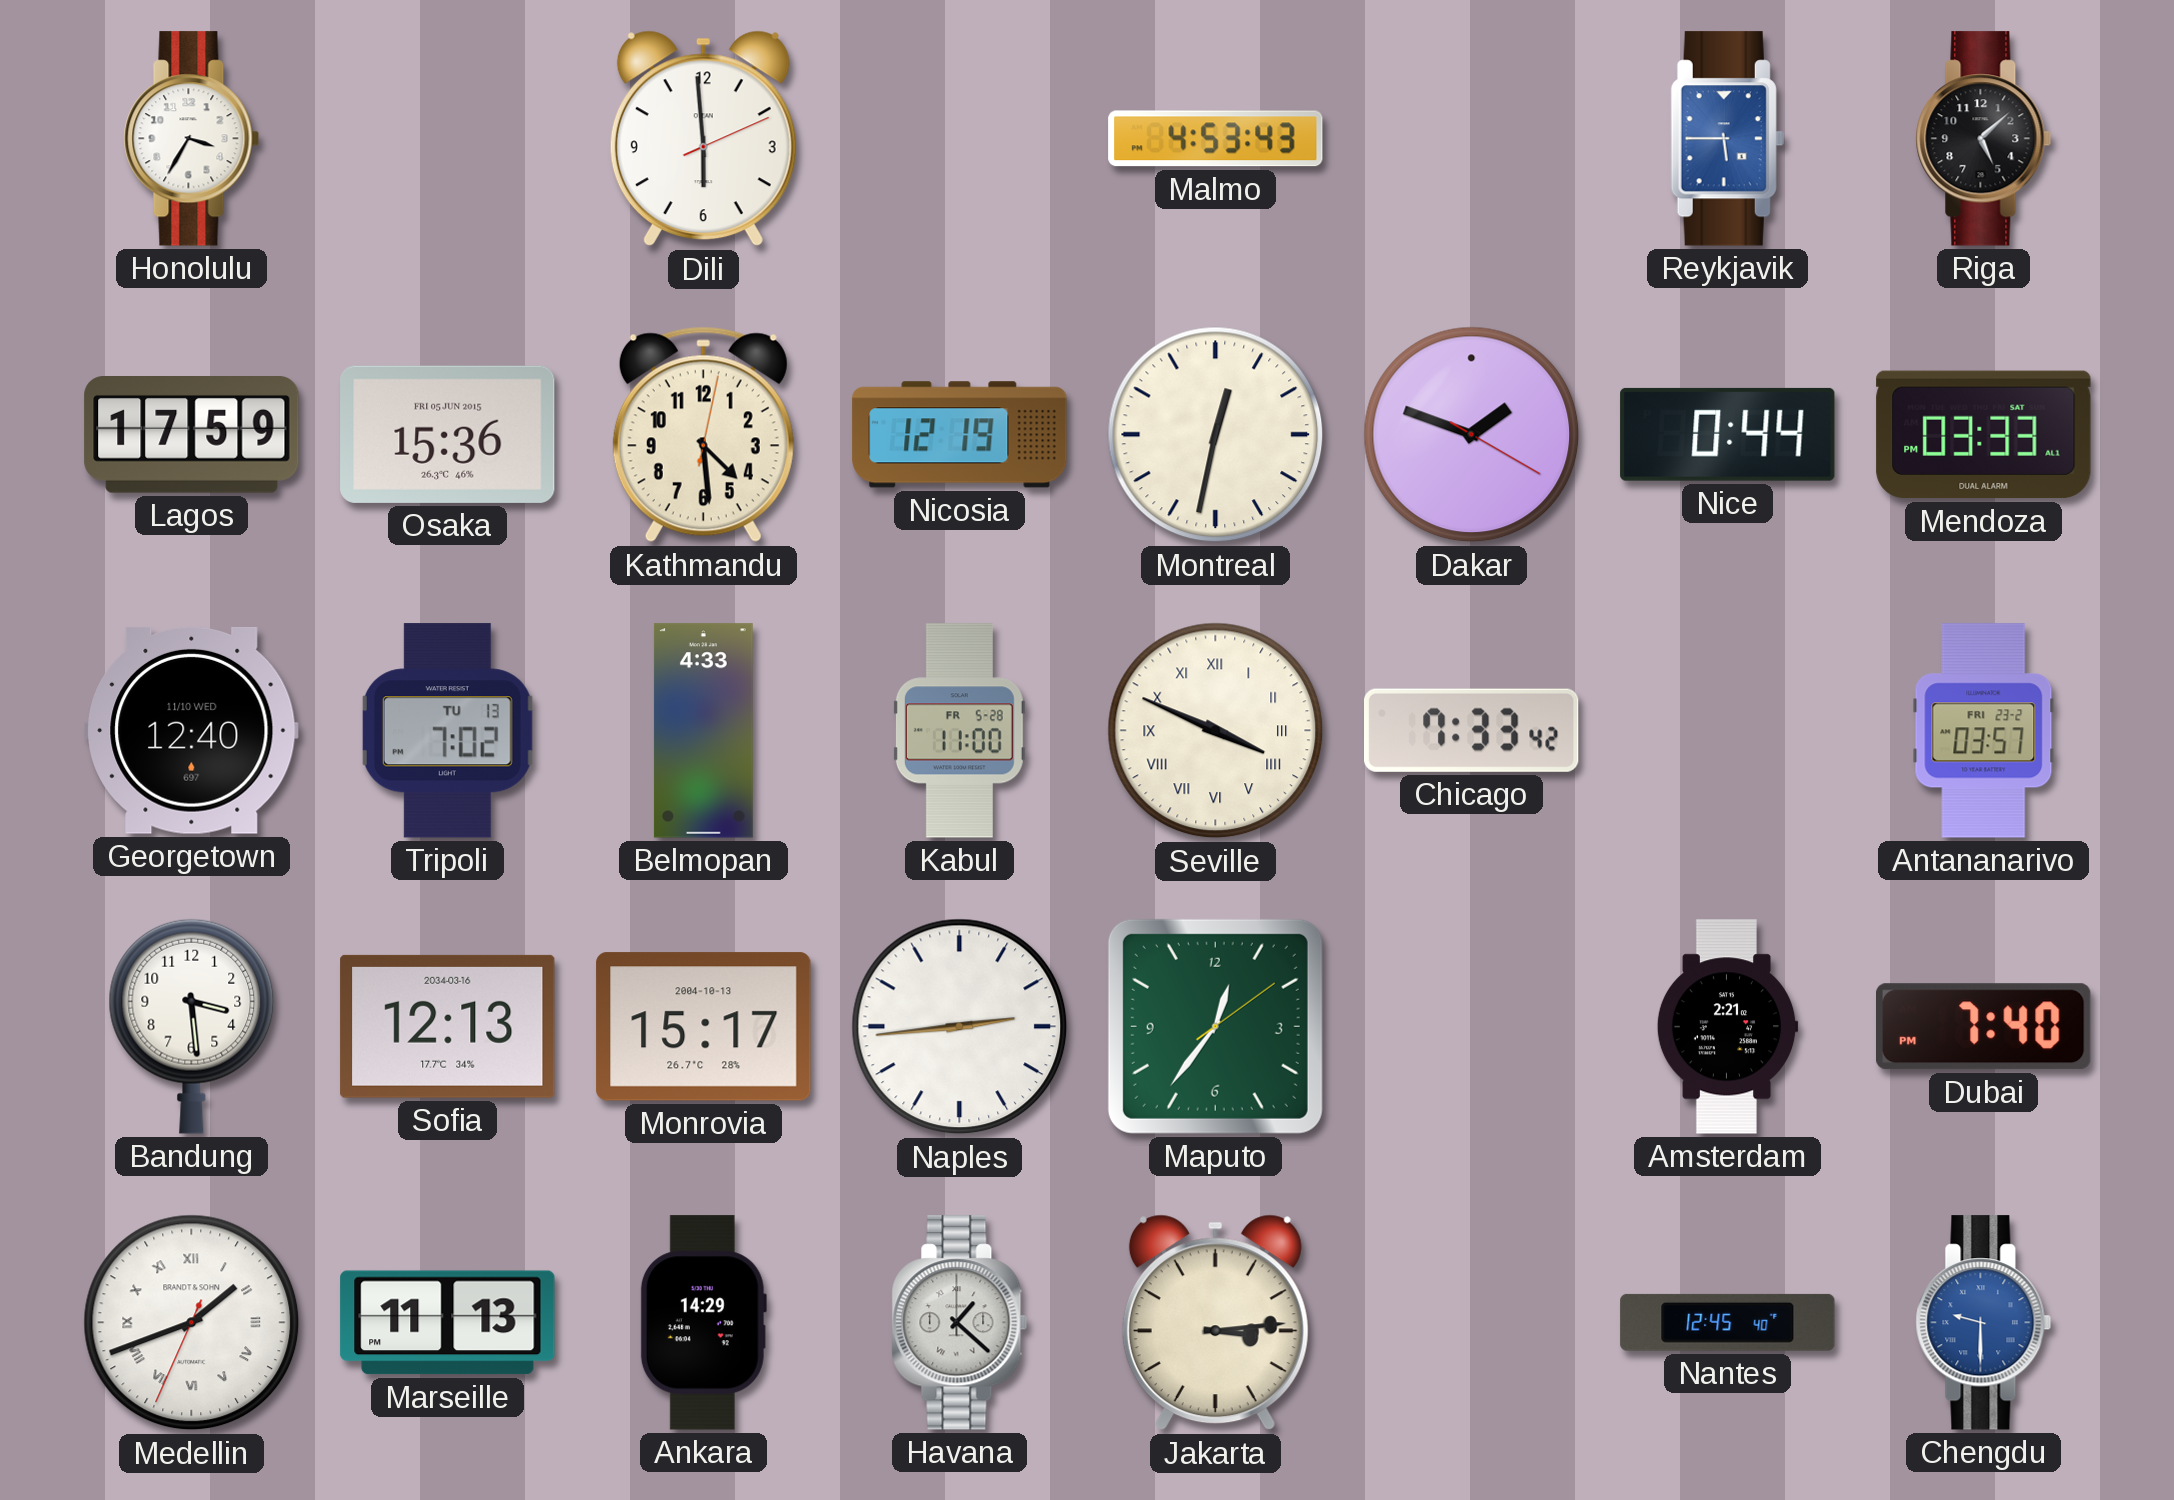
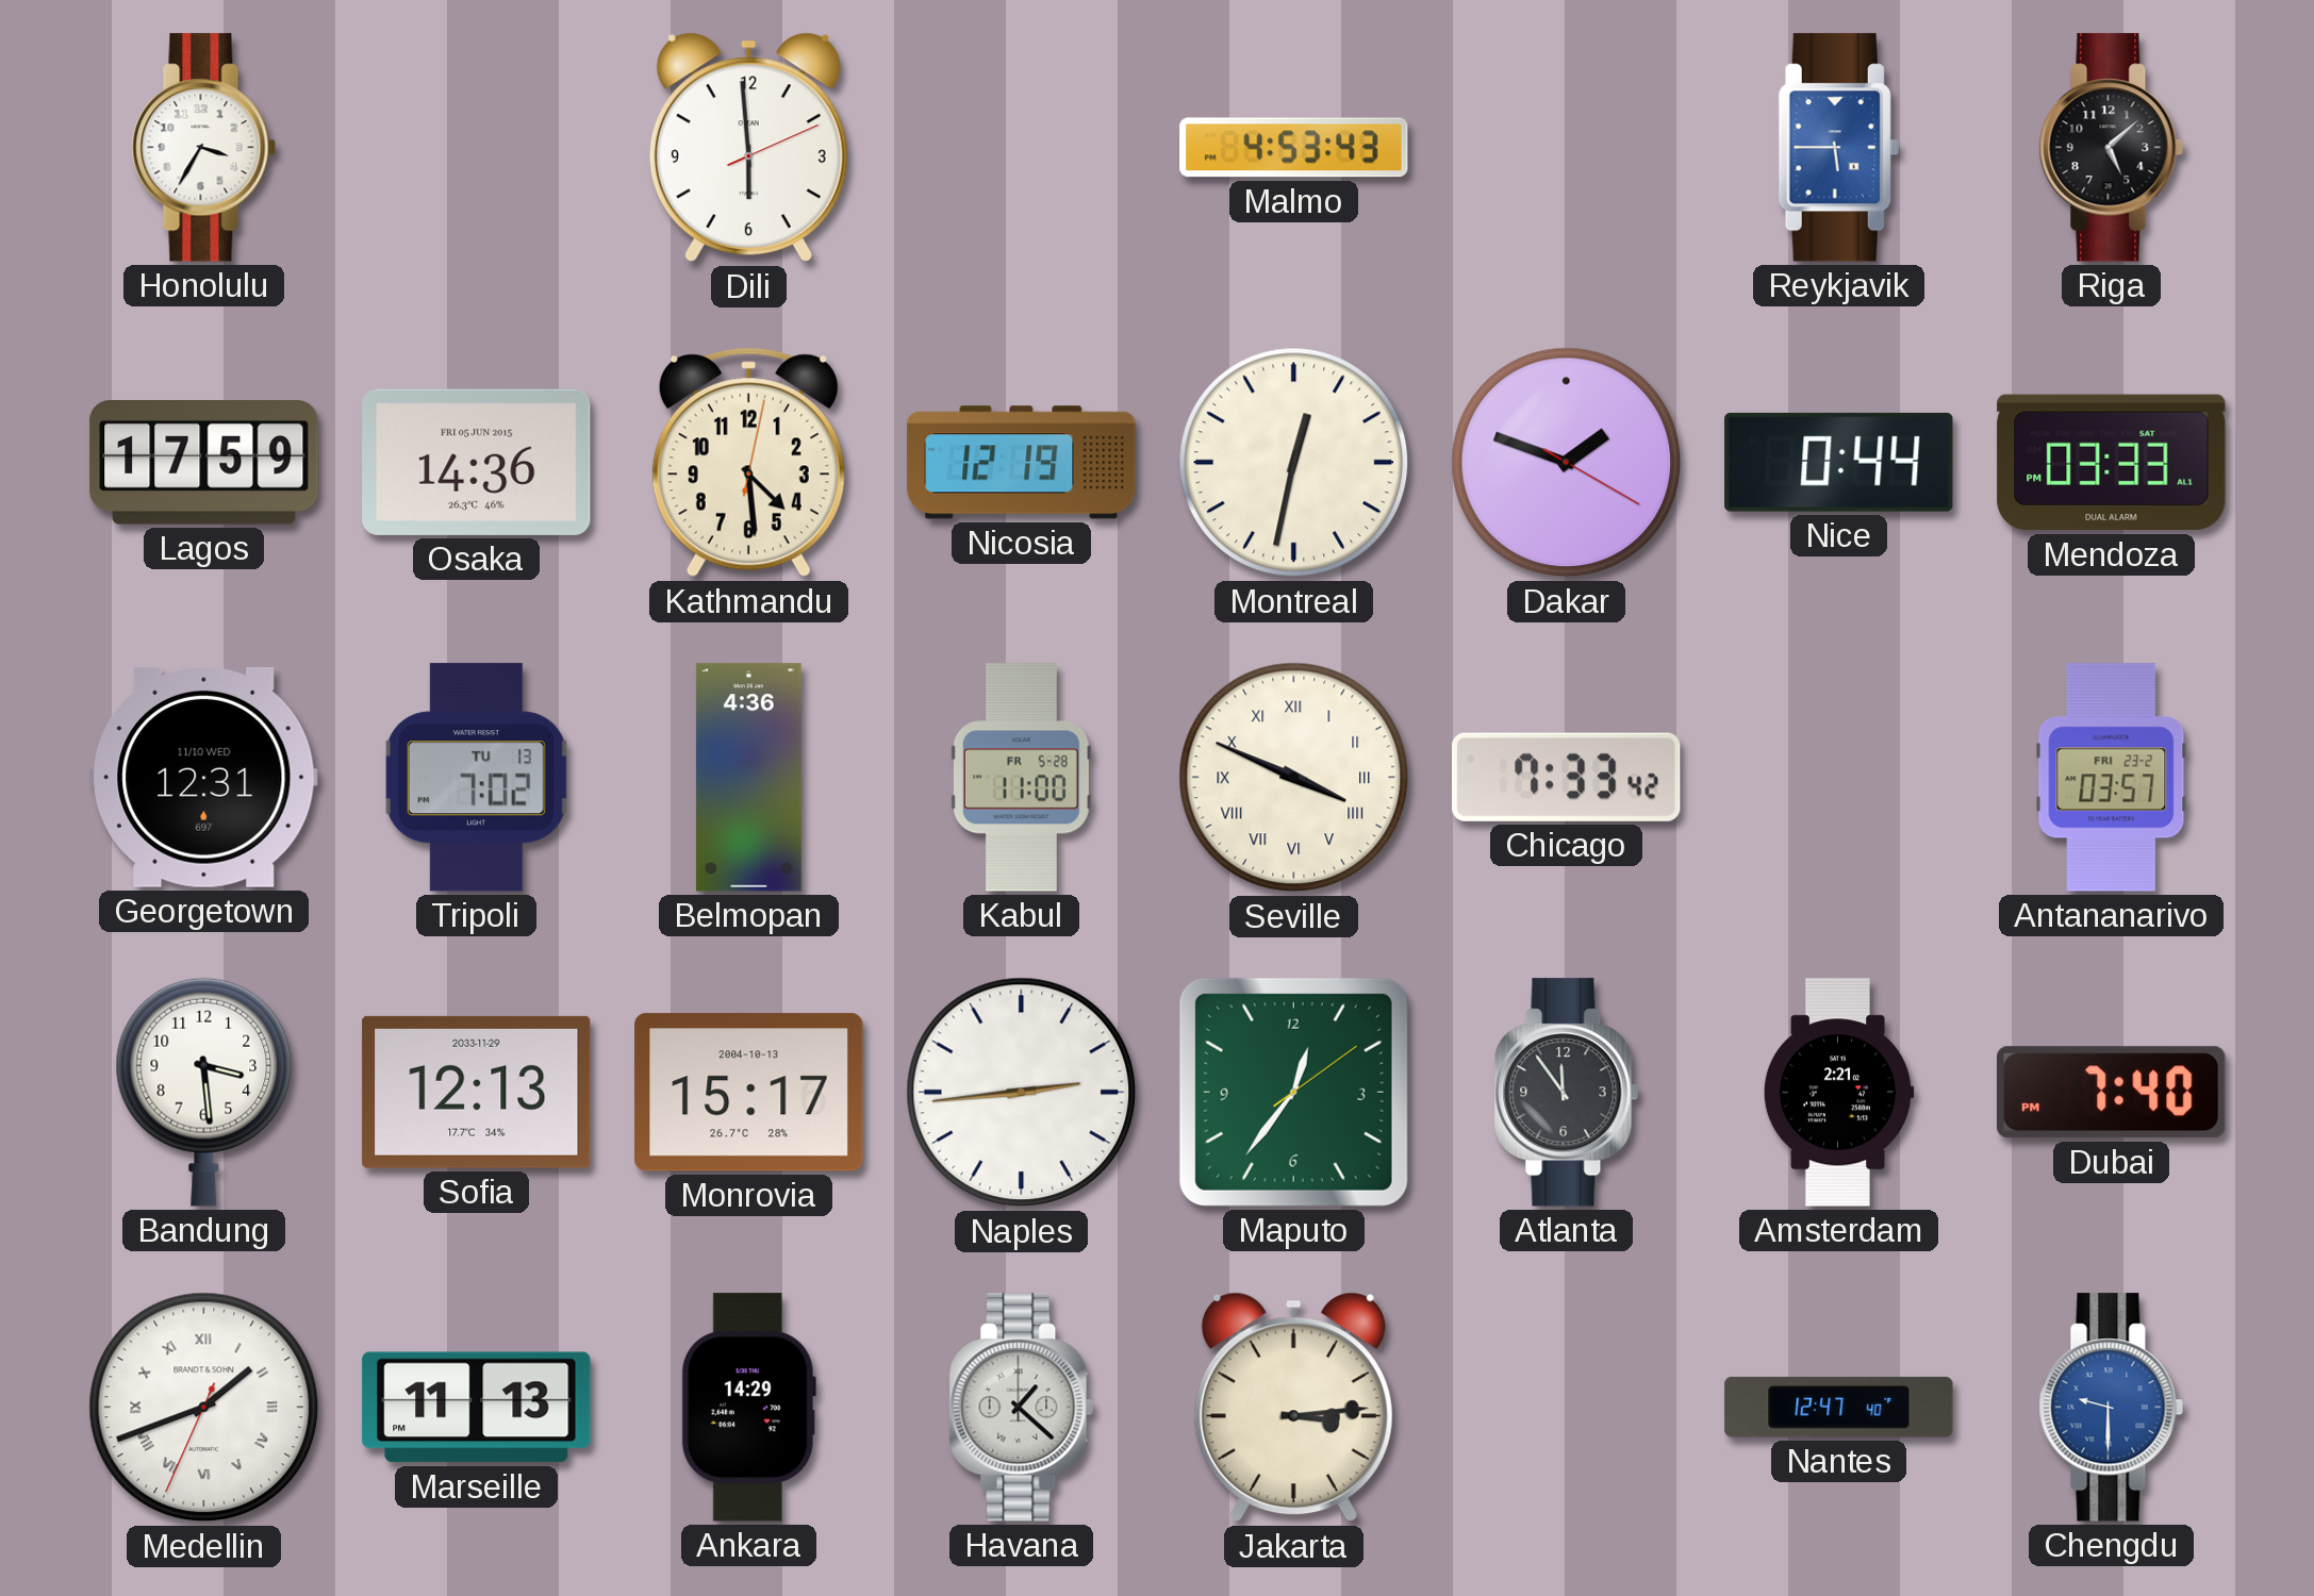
Osaka: 15:36 -> 14:36
Georgetown: 12:40 -> 12:31
Belmopan: 4:33 -> 4:36
Sofia date: 2034-03-16 -> 2033-11-29
Atlanta: none -> 11:54
Nantes: 12:45 -> 12:47
